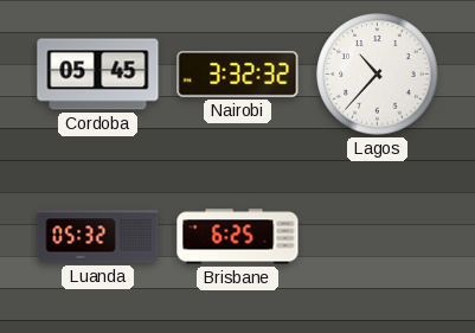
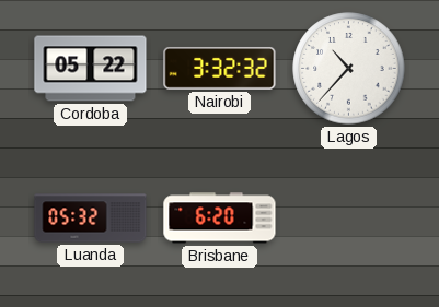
Cordoba: 05:45 -> 05:22
Brisbane: 6:25 -> 6:20
